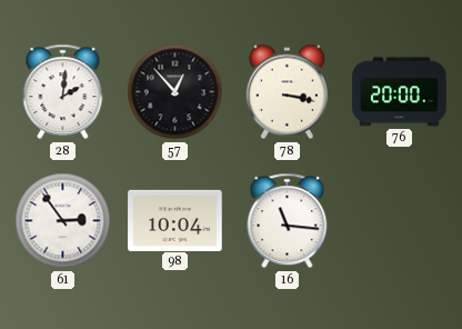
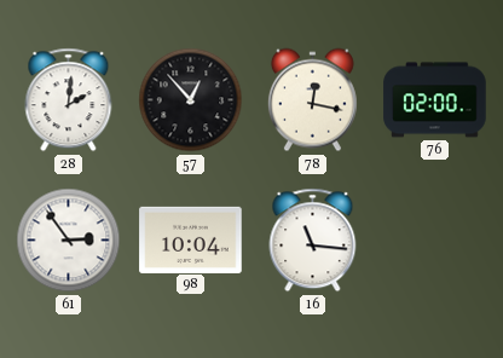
78: 3:17 -> 12:17
76: 20:00 -> 02:00
